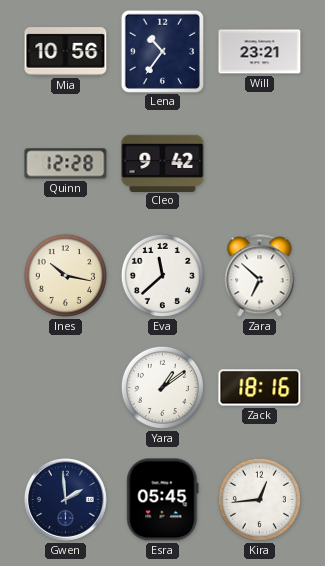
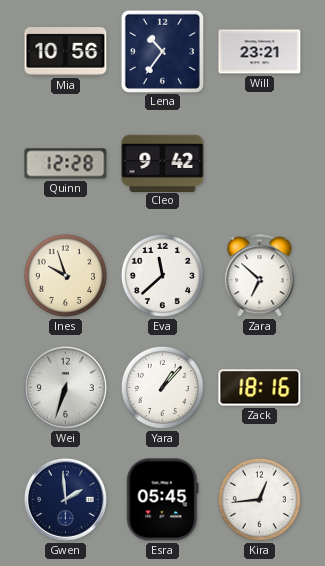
Ines: 10:17 -> 9:57
Wei: none -> 6:33
Yara: 1:09 -> 1:07
